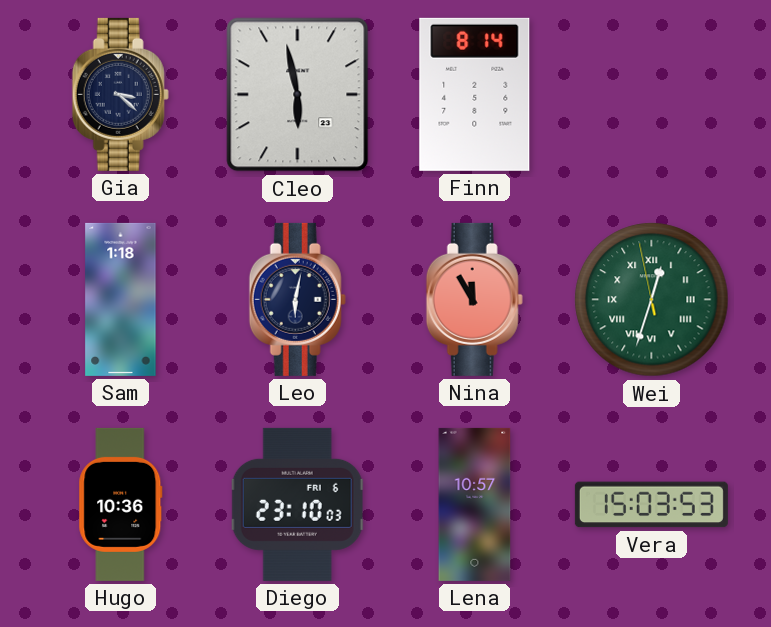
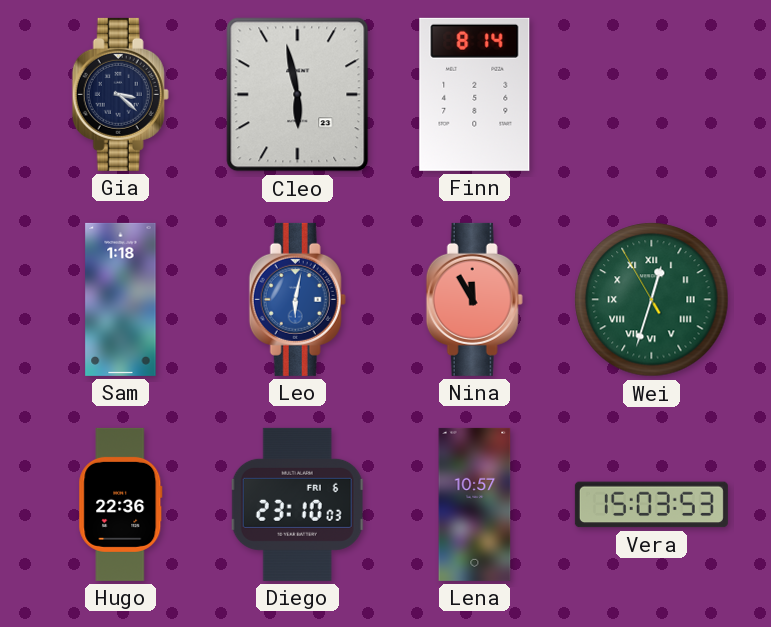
Leo dial: navy -> blue
Wei: 12:32:58 -> 12:32:55
Hugo: 10:36 -> 22:36
